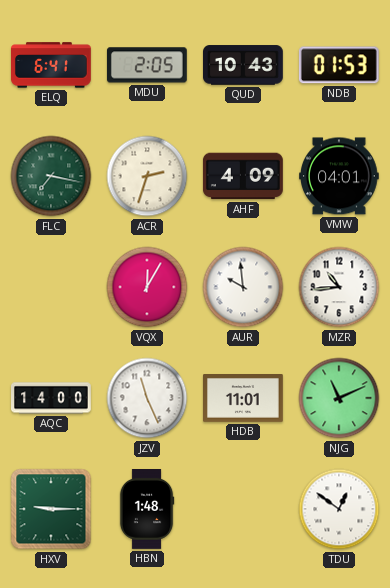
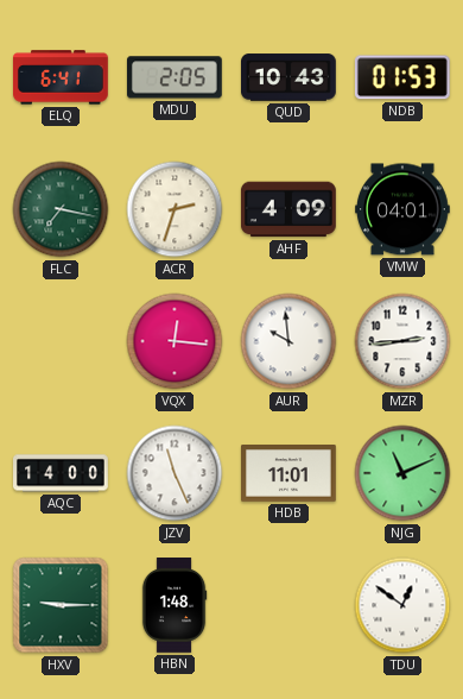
VQX: 12:05 -> 12:16
MZR: 10:44 -> 2:44
